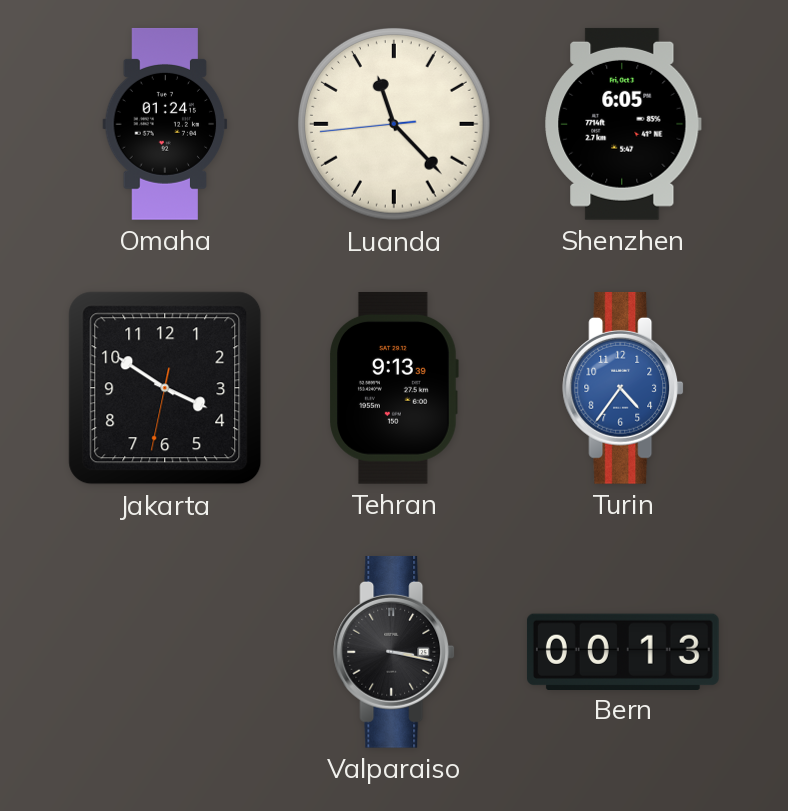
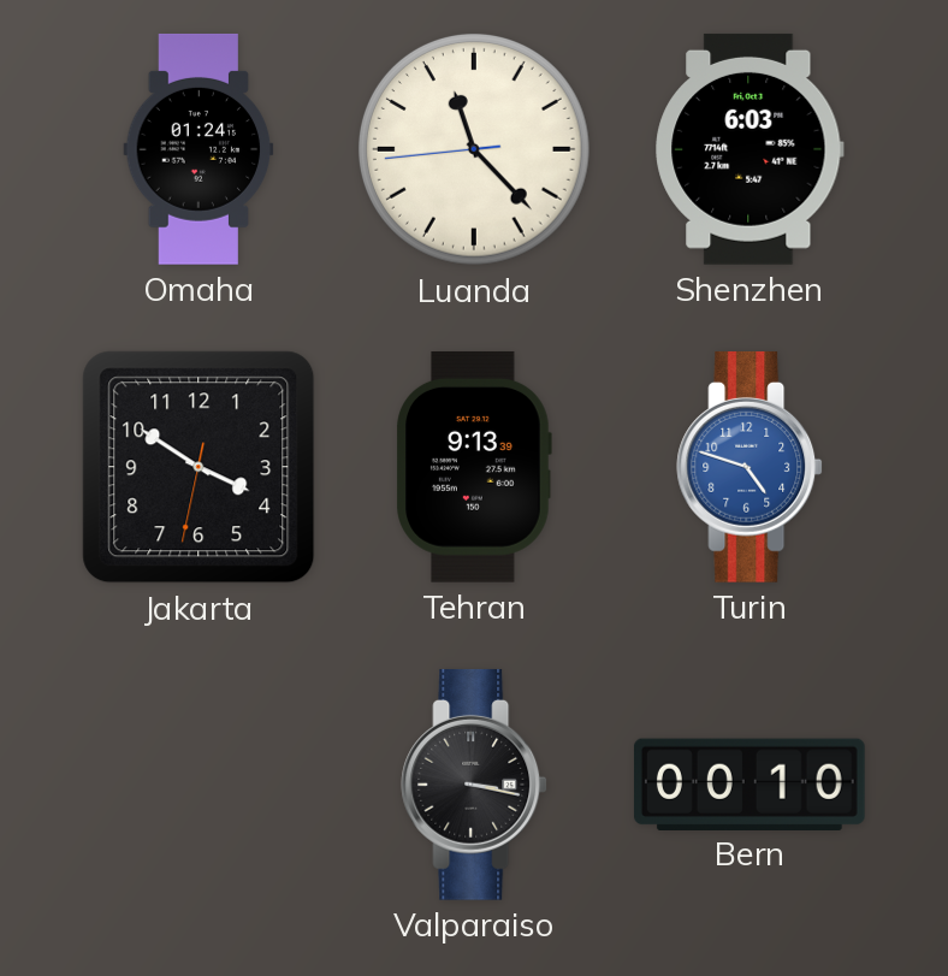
Shenzhen: 6:05 -> 6:03
Turin: 4:36 -> 4:48
Bern: 00:13 -> 00:10
